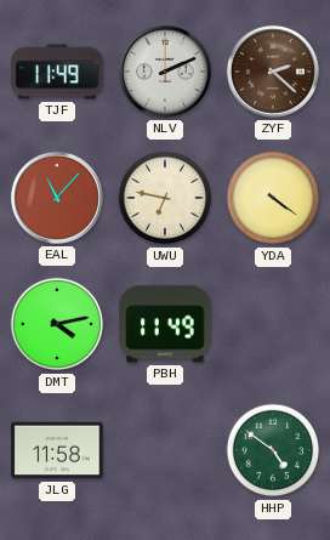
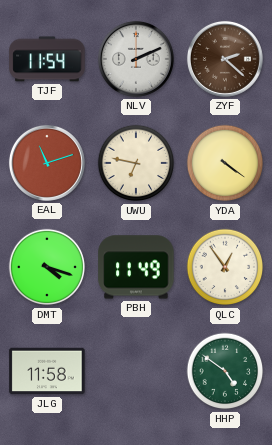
TJF: 11:49 -> 11:54
EAL: 11:07 -> 11:12
DMT: 4:13 -> 4:18
QLC: none -> 12:54
